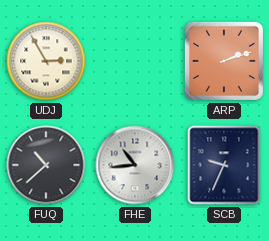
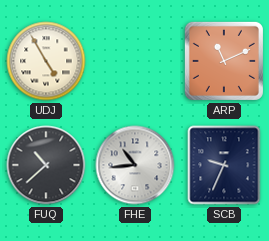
UDJ: 2:55 -> 4:55
ARP: 2:12 -> 11:11
